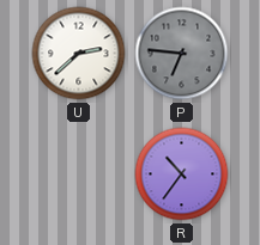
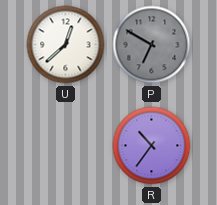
U: 2:38 -> 12:38
P: 6:46 -> 6:50
